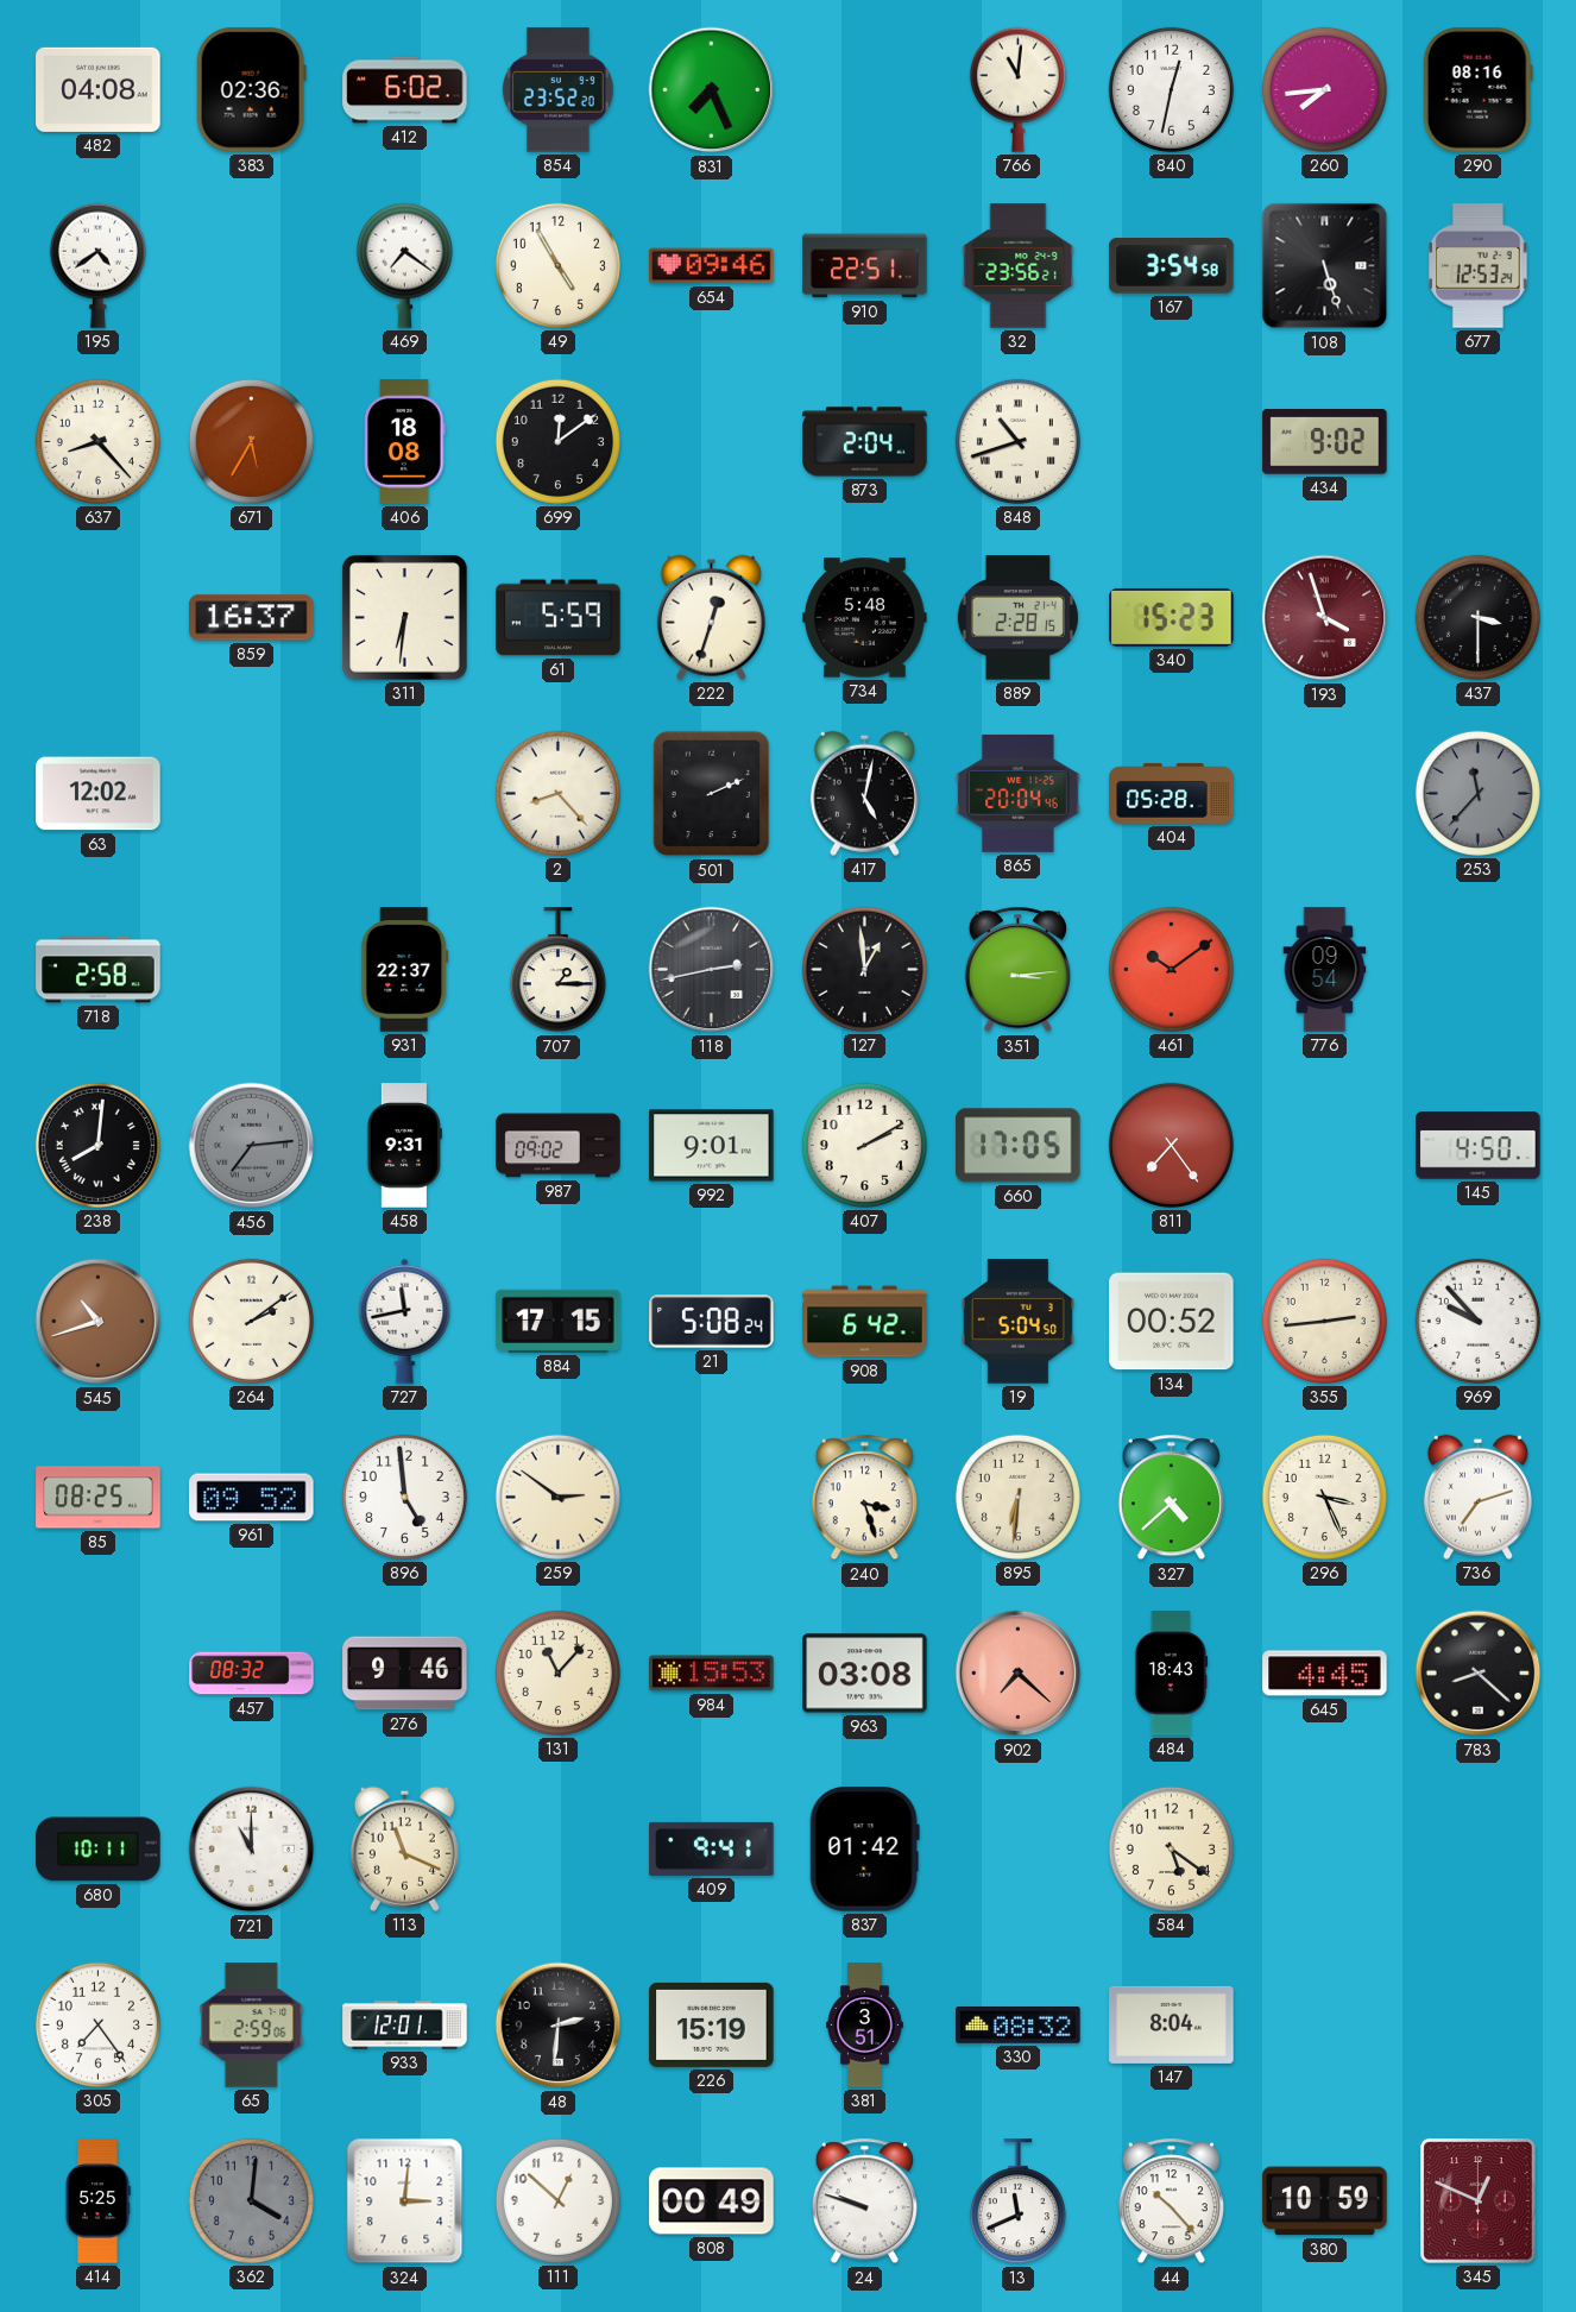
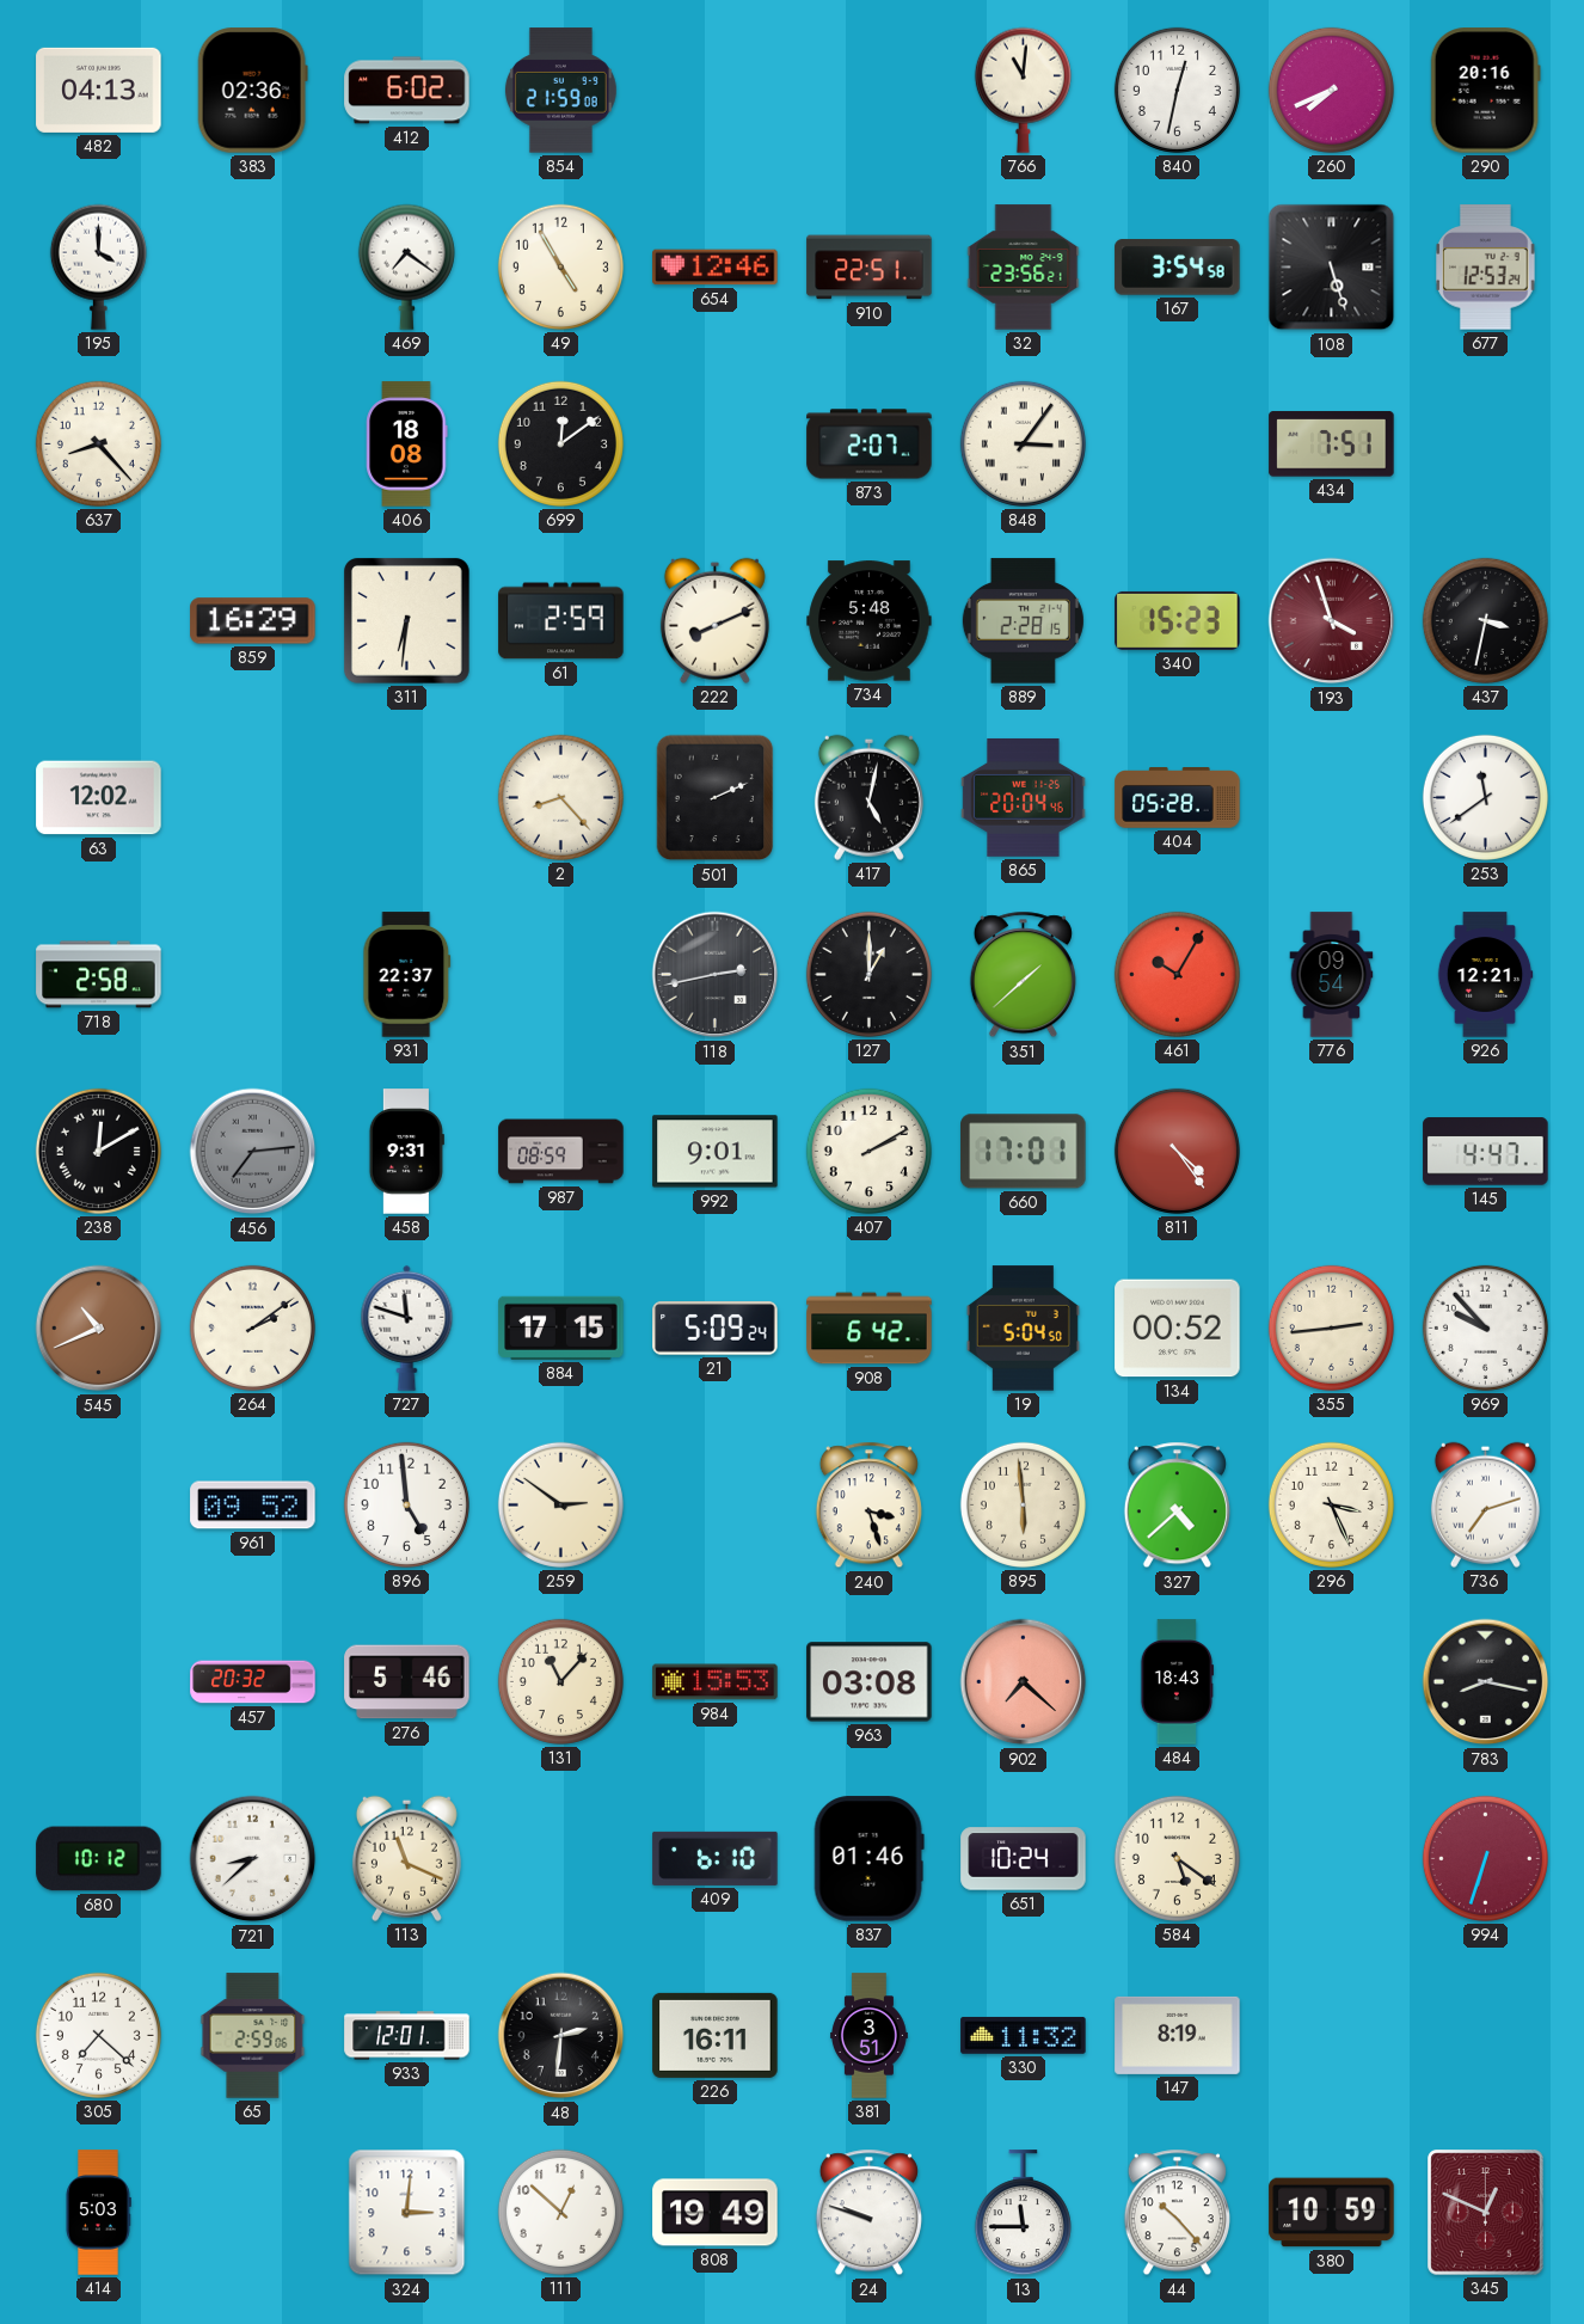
482: 04:08 -> 04:13
854: 23:52 -> 21:59
831: 7:26 -> none
260: 7:44 -> 7:41
290: 08:16 -> 20:16
195: 4:39 -> 4:00
654: 09:46 -> 12:46
671: 5:35 -> none
873: 2:04 -> 2:07
848: 10:42 -> 3:06
434: 9:02 -> 7:51
859: 16:37 -> 16:29
61: 5:59 -> 2:59
222: 12:33 -> 8:11
437: 3:30 -> 3:32
253: 11:37 -> 11:39
253 dial: grey -> white
707: 1:15 -> none
127: 12:59 -> 1:00
351: 3:14 -> 1:38
461: 10:09 -> 10:05
926: none -> 12:21
238: 8:01 -> 12:10
987: 09:02 -> 08:59
660: 17:05 -> 17:01
811: 7:24 -> 4:24
145: 4:50 -> 4:47
545: 10:42 -> 10:41
727: 11:43 -> 11:48
21: 5:08 -> 5:09
85: 08:25 -> none
895: 6:31 -> 5:59
457: 08:32 -> 20:32
276: 9:46 -> 5:46
645: 4:45 -> none
783: 8:22 -> 8:17
680: 10:11 -> 10:12
721: 11:00 -> 8:38
409: 9:41 -> 6:10
837: 01:42 -> 01:46
651: none -> 10:24
994: none -> 6:33
305: 7:24 -> 7:22
226: 15:19 -> 16:11
330: 08:32 -> 11:32
147: 8:04 -> 8:19
414: 5:25 -> 5:03
362: 4:01 -> none
808: 00:49 -> 19:49
13: 11:41 -> 11:45
